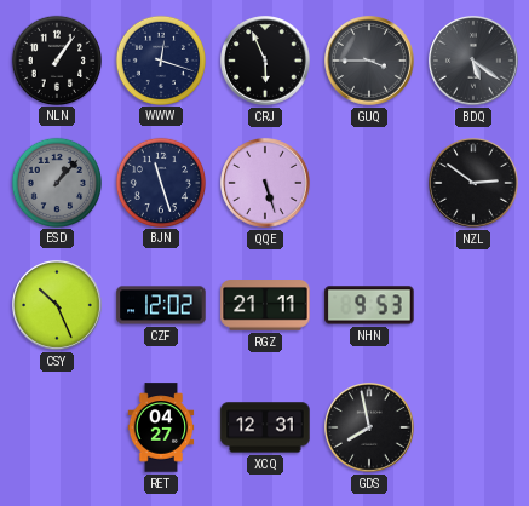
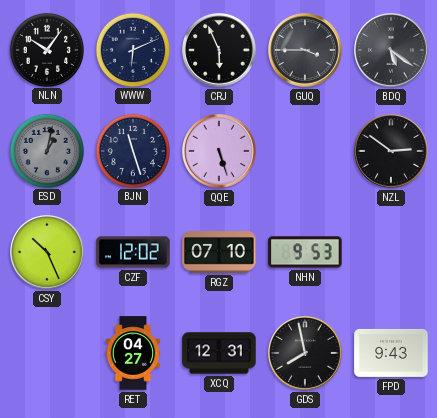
NLN: 1:06 -> 10:06
WWW: 12:18 -> 6:11
ESD: 1:07 -> 1:02
RGZ: 21:11 -> 07:10
FPD: none -> 9:43
